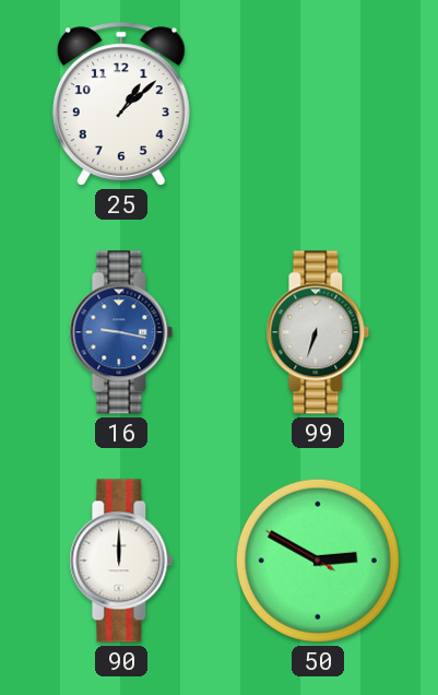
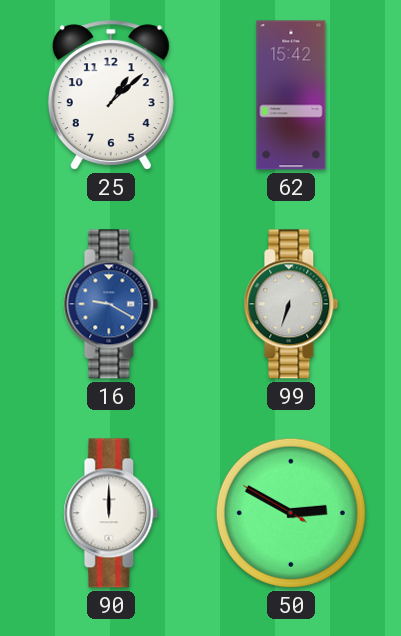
62: none -> 15:42
16: 9:17 -> 9:20
